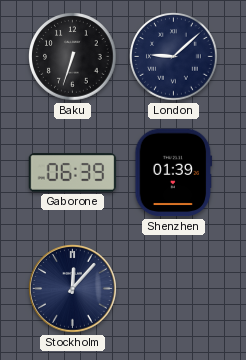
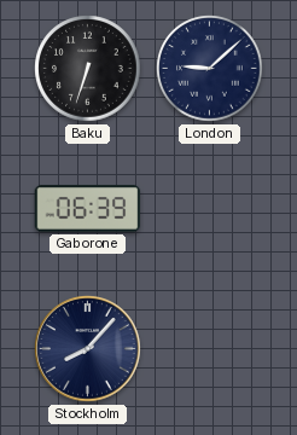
Shenzhen: 01:39 -> none
Stockholm: 12:07 -> 8:07
